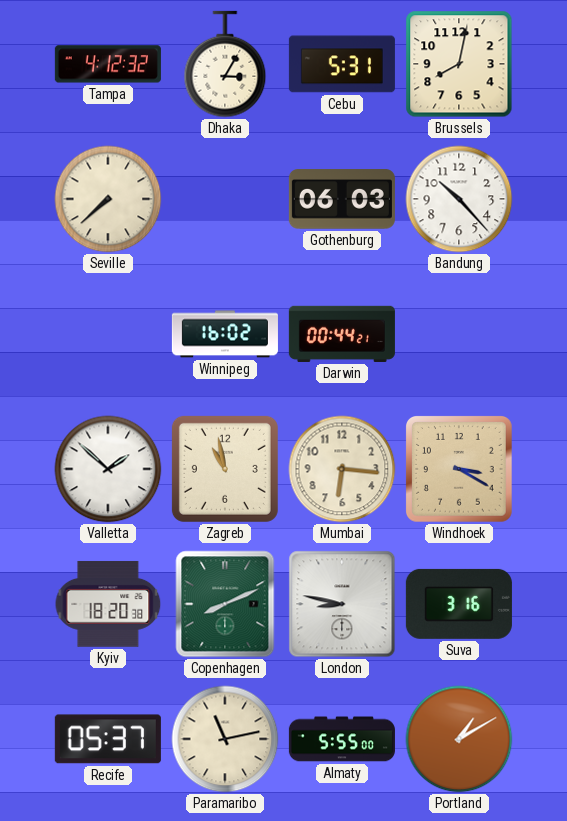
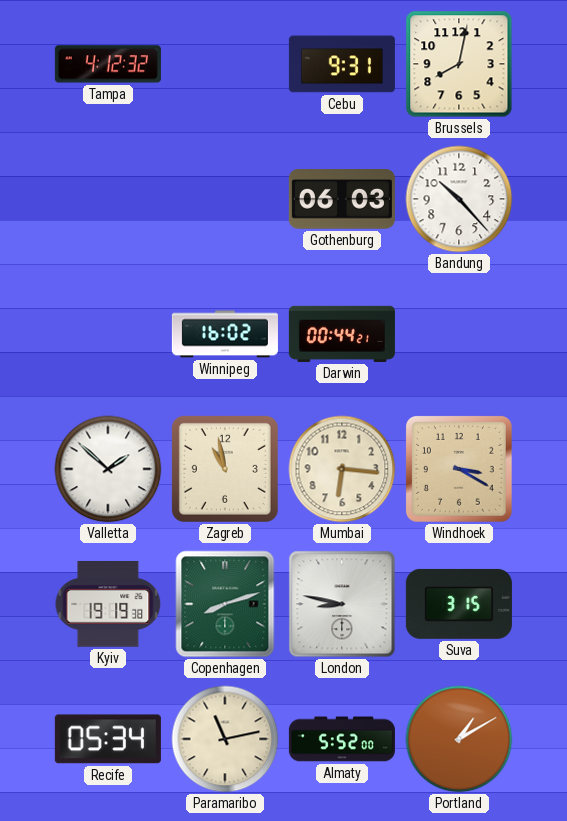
Dhaka: 3:05 -> none
Cebu: 5:31 -> 9:31
Seville: 7:38 -> none
Kyiv: 18:20 -> 19:19
Copenhagen: 8:11 -> 8:12
Suva: 3:16 -> 3:15
Recife: 05:37 -> 05:34
Almaty: 5:55 -> 5:52
